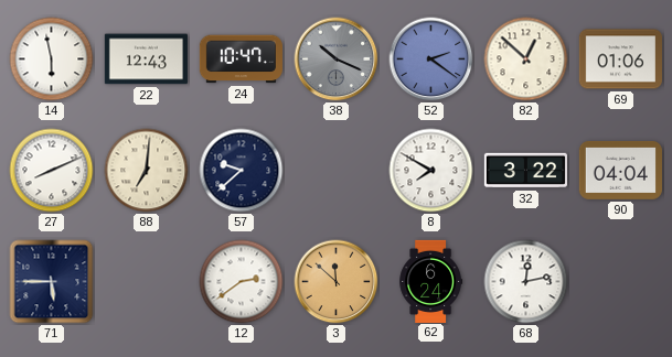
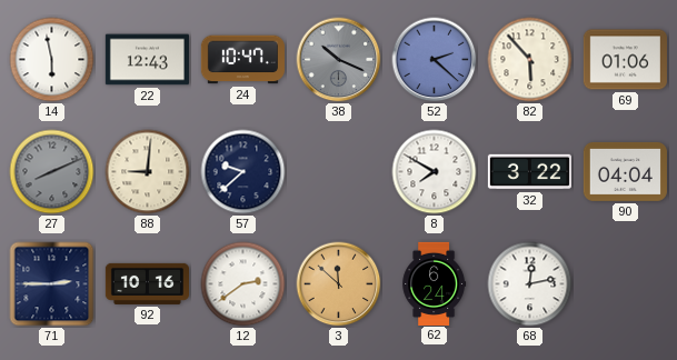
52: 2:21 -> 2:22
82: 12:52 -> 5:53
27 dial: white -> grey
88: 7:01 -> 9:01
71: 5:45 -> 2:45
92: none -> 10:16
